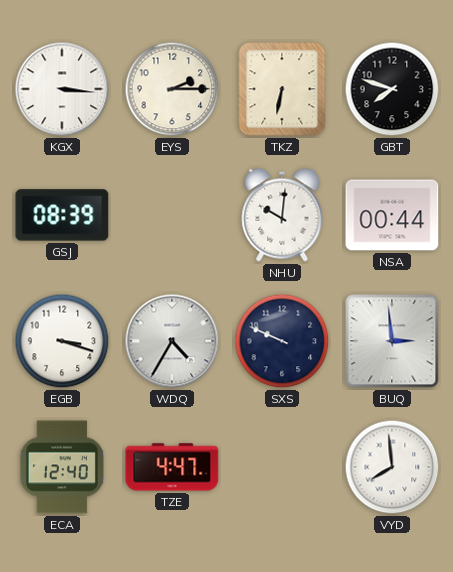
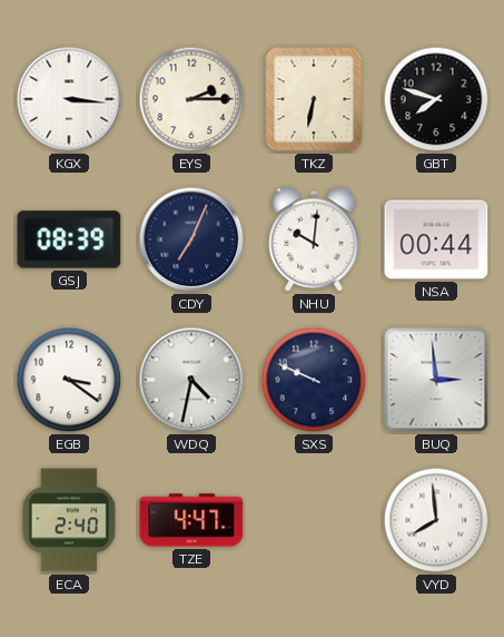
CDY: none -> 7:04
EGB: 3:18 -> 3:21
WDQ: 4:35 -> 4:32
ECA: 12:40 -> 2:40
